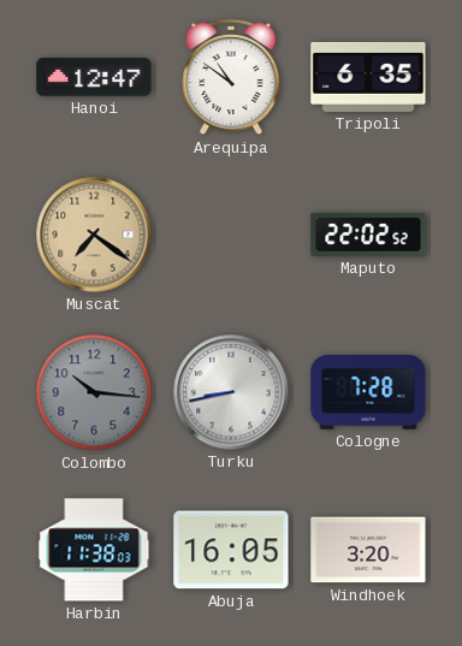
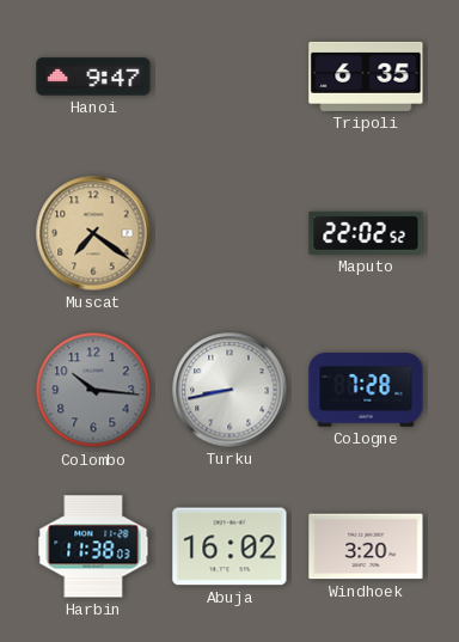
Hanoi: 12:47 -> 9:47
Arequipa: 10:51 -> none
Abuja: 16:05 -> 16:02
